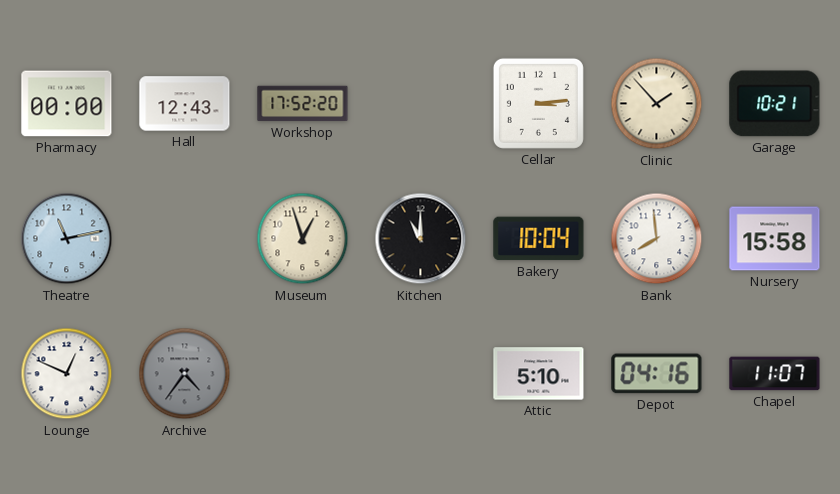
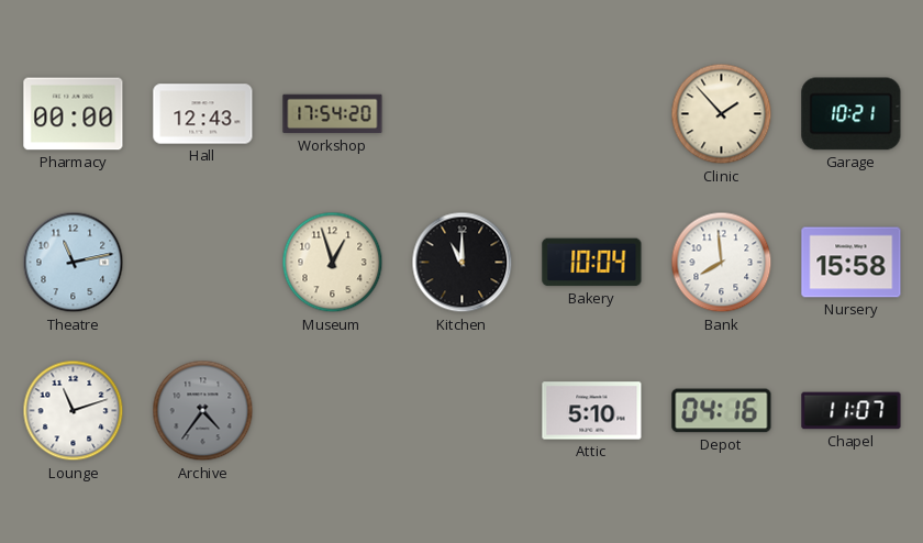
Workshop: 17:52 -> 17:54
Cellar: 3:14 -> none
Lounge: 12:49 -> 11:12
